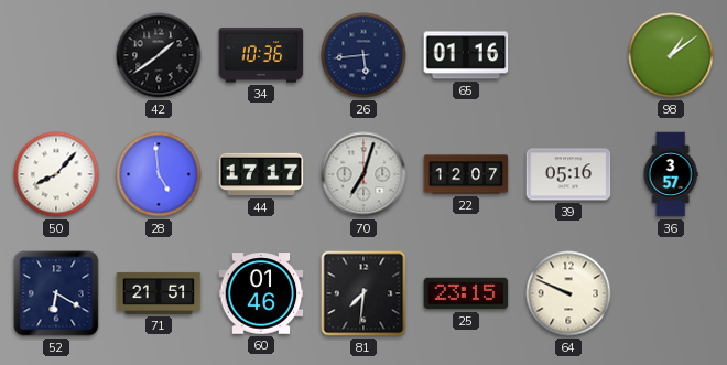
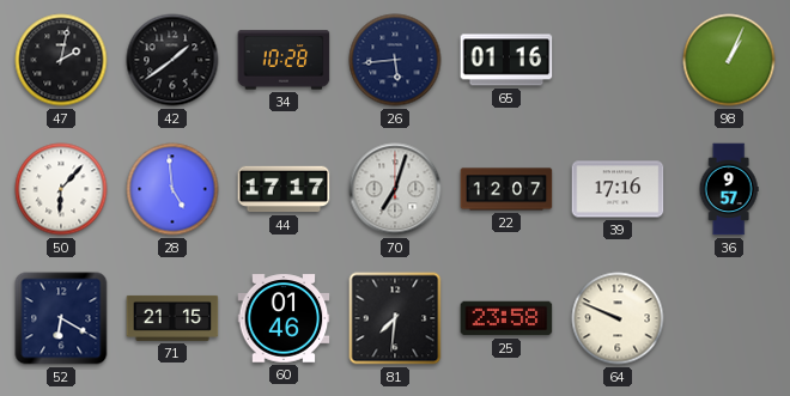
47: none -> 2:02
34: 10:36 -> 10:28
98: 1:09 -> 1:04
50: 8:07 -> 6:07
39: 05:16 -> 17:16
36: 3:57 -> 9:57
71: 21:51 -> 21:15
25: 23:15 -> 23:58
